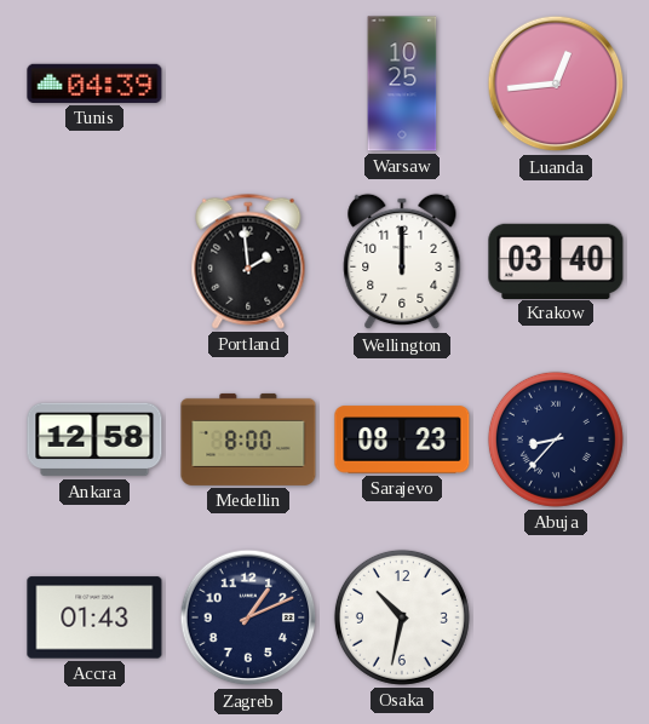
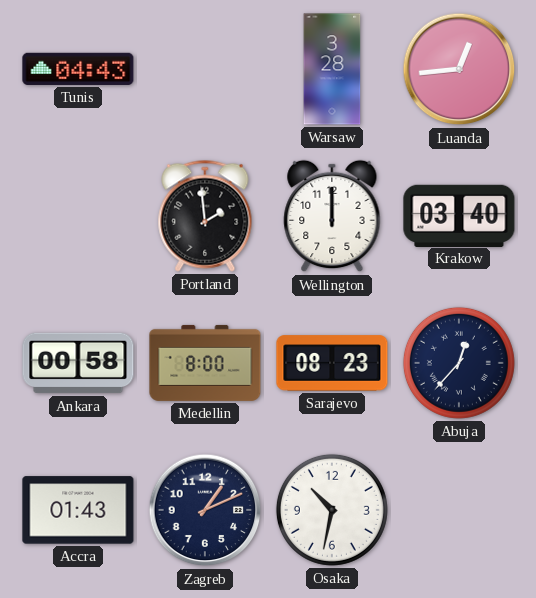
Tunis: 04:39 -> 04:43
Warsaw: 10:25 -> 3:28
Ankara: 12:58 -> 00:58
Abuja: 8:37 -> 12:37
